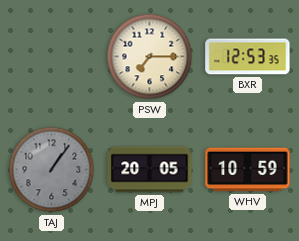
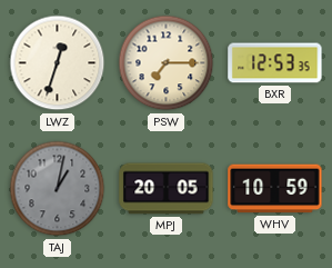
LWZ: none -> 12:33
TAJ: 1:06 -> 1:02
